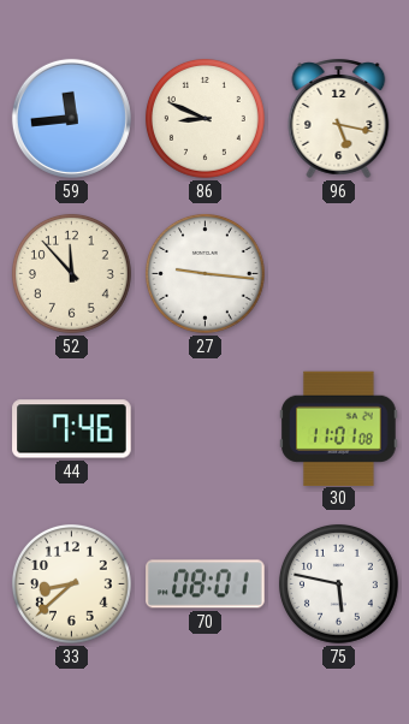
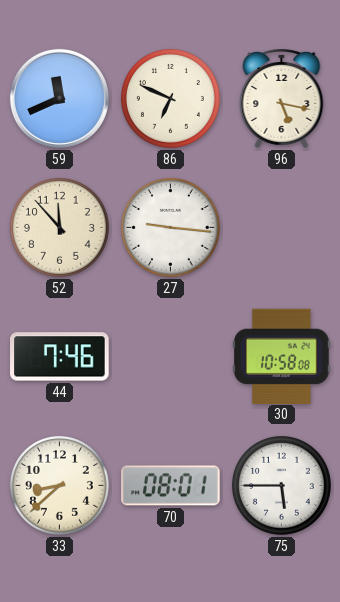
59: 11:44 -> 11:41
86: 8:49 -> 6:49
30: 11:01 -> 10:58
75: 5:47 -> 5:45
